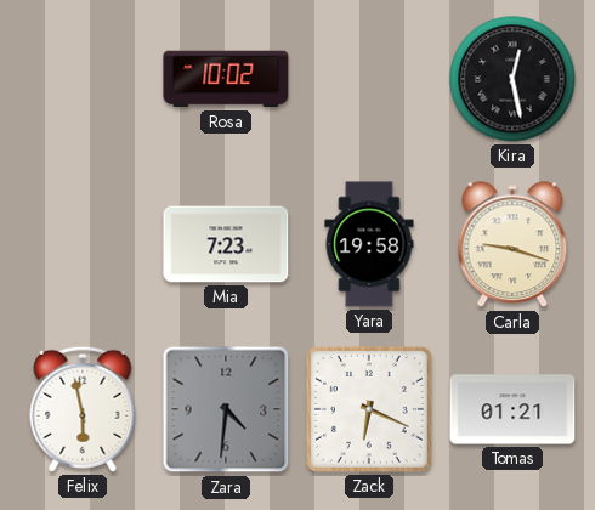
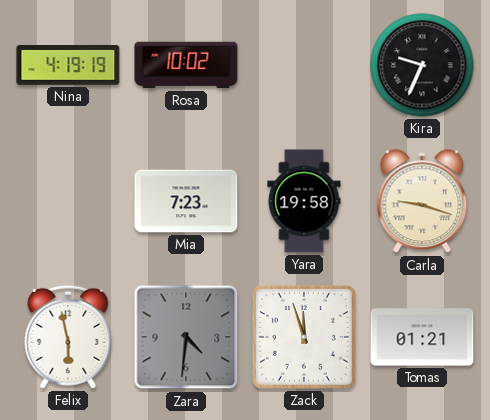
Nina: none -> 4:19
Kira: 12:28 -> 9:34
Zack: 6:19 -> 11:57
